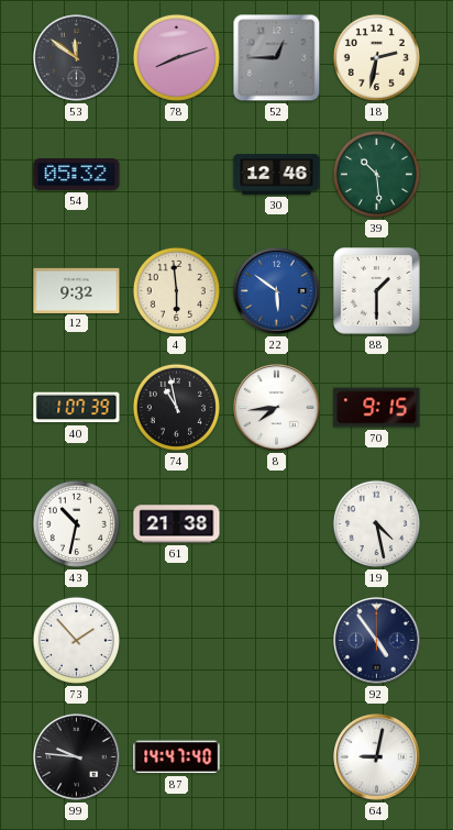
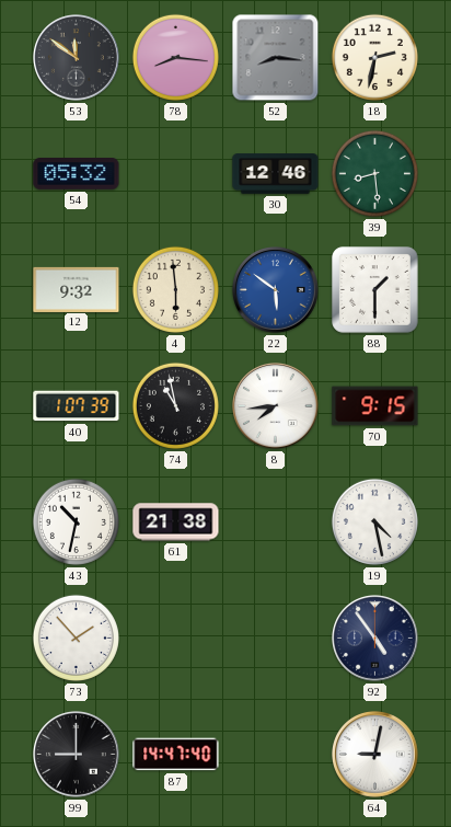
78: 8:12 -> 8:16
52: 12:45 -> 8:16
39: 10:29 -> 8:29
99: 9:46 -> 9:00
